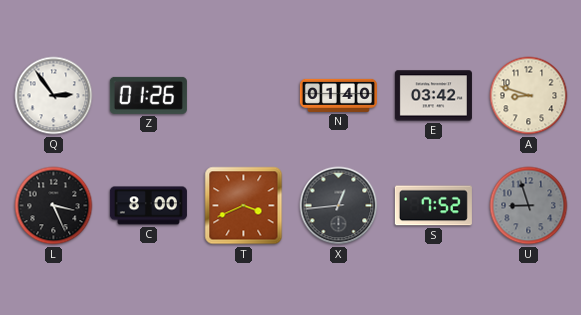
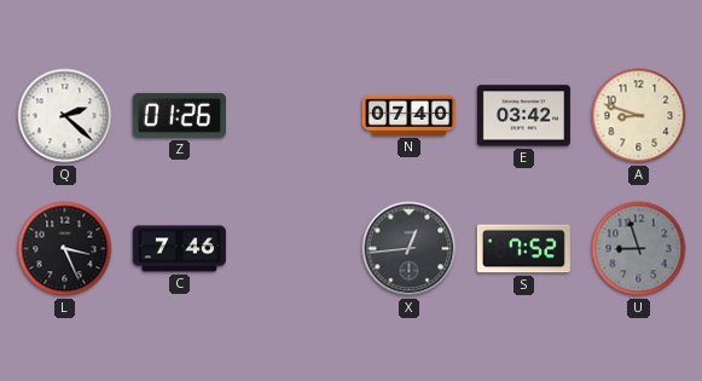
Q: 2:54 -> 2:22
N: 01:40 -> 07:40
C: 8:00 -> 7:46
T: 3:41 -> none
